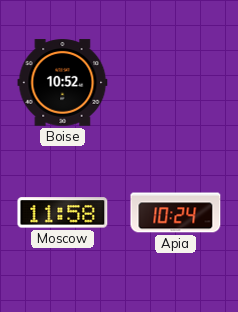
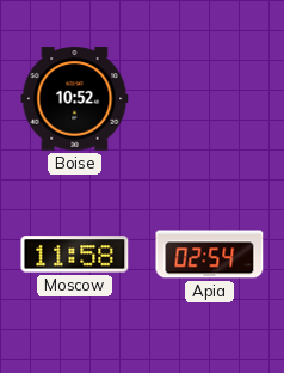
Apia: 10:24 -> 02:54
